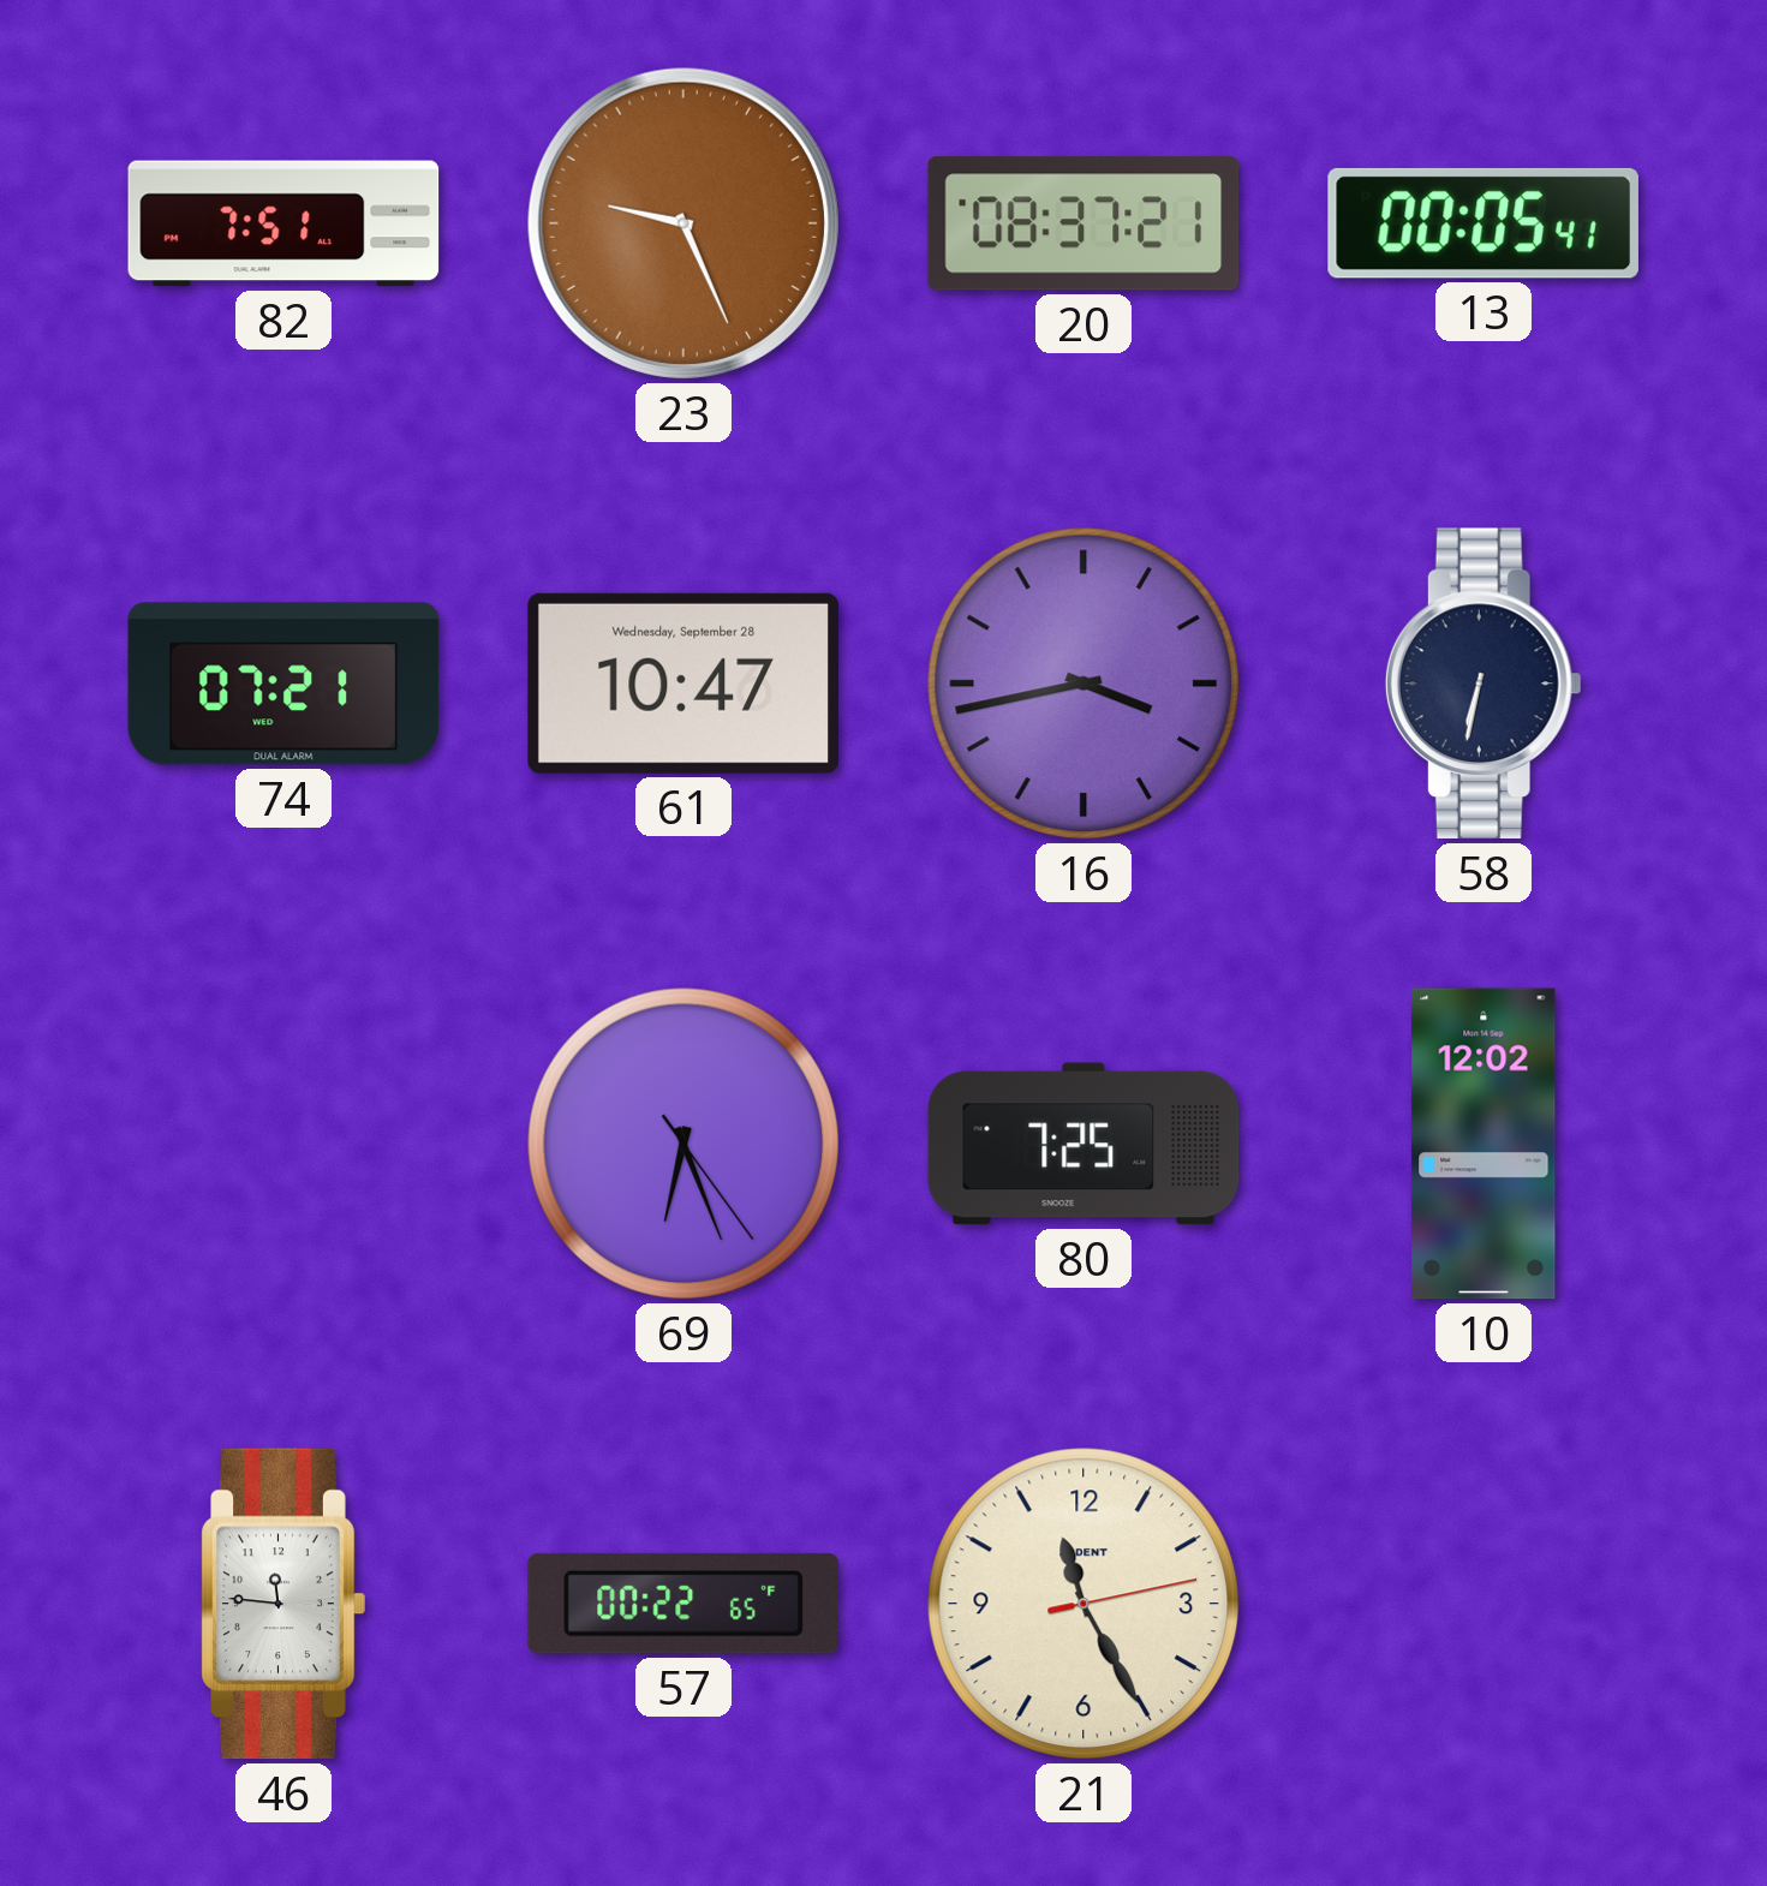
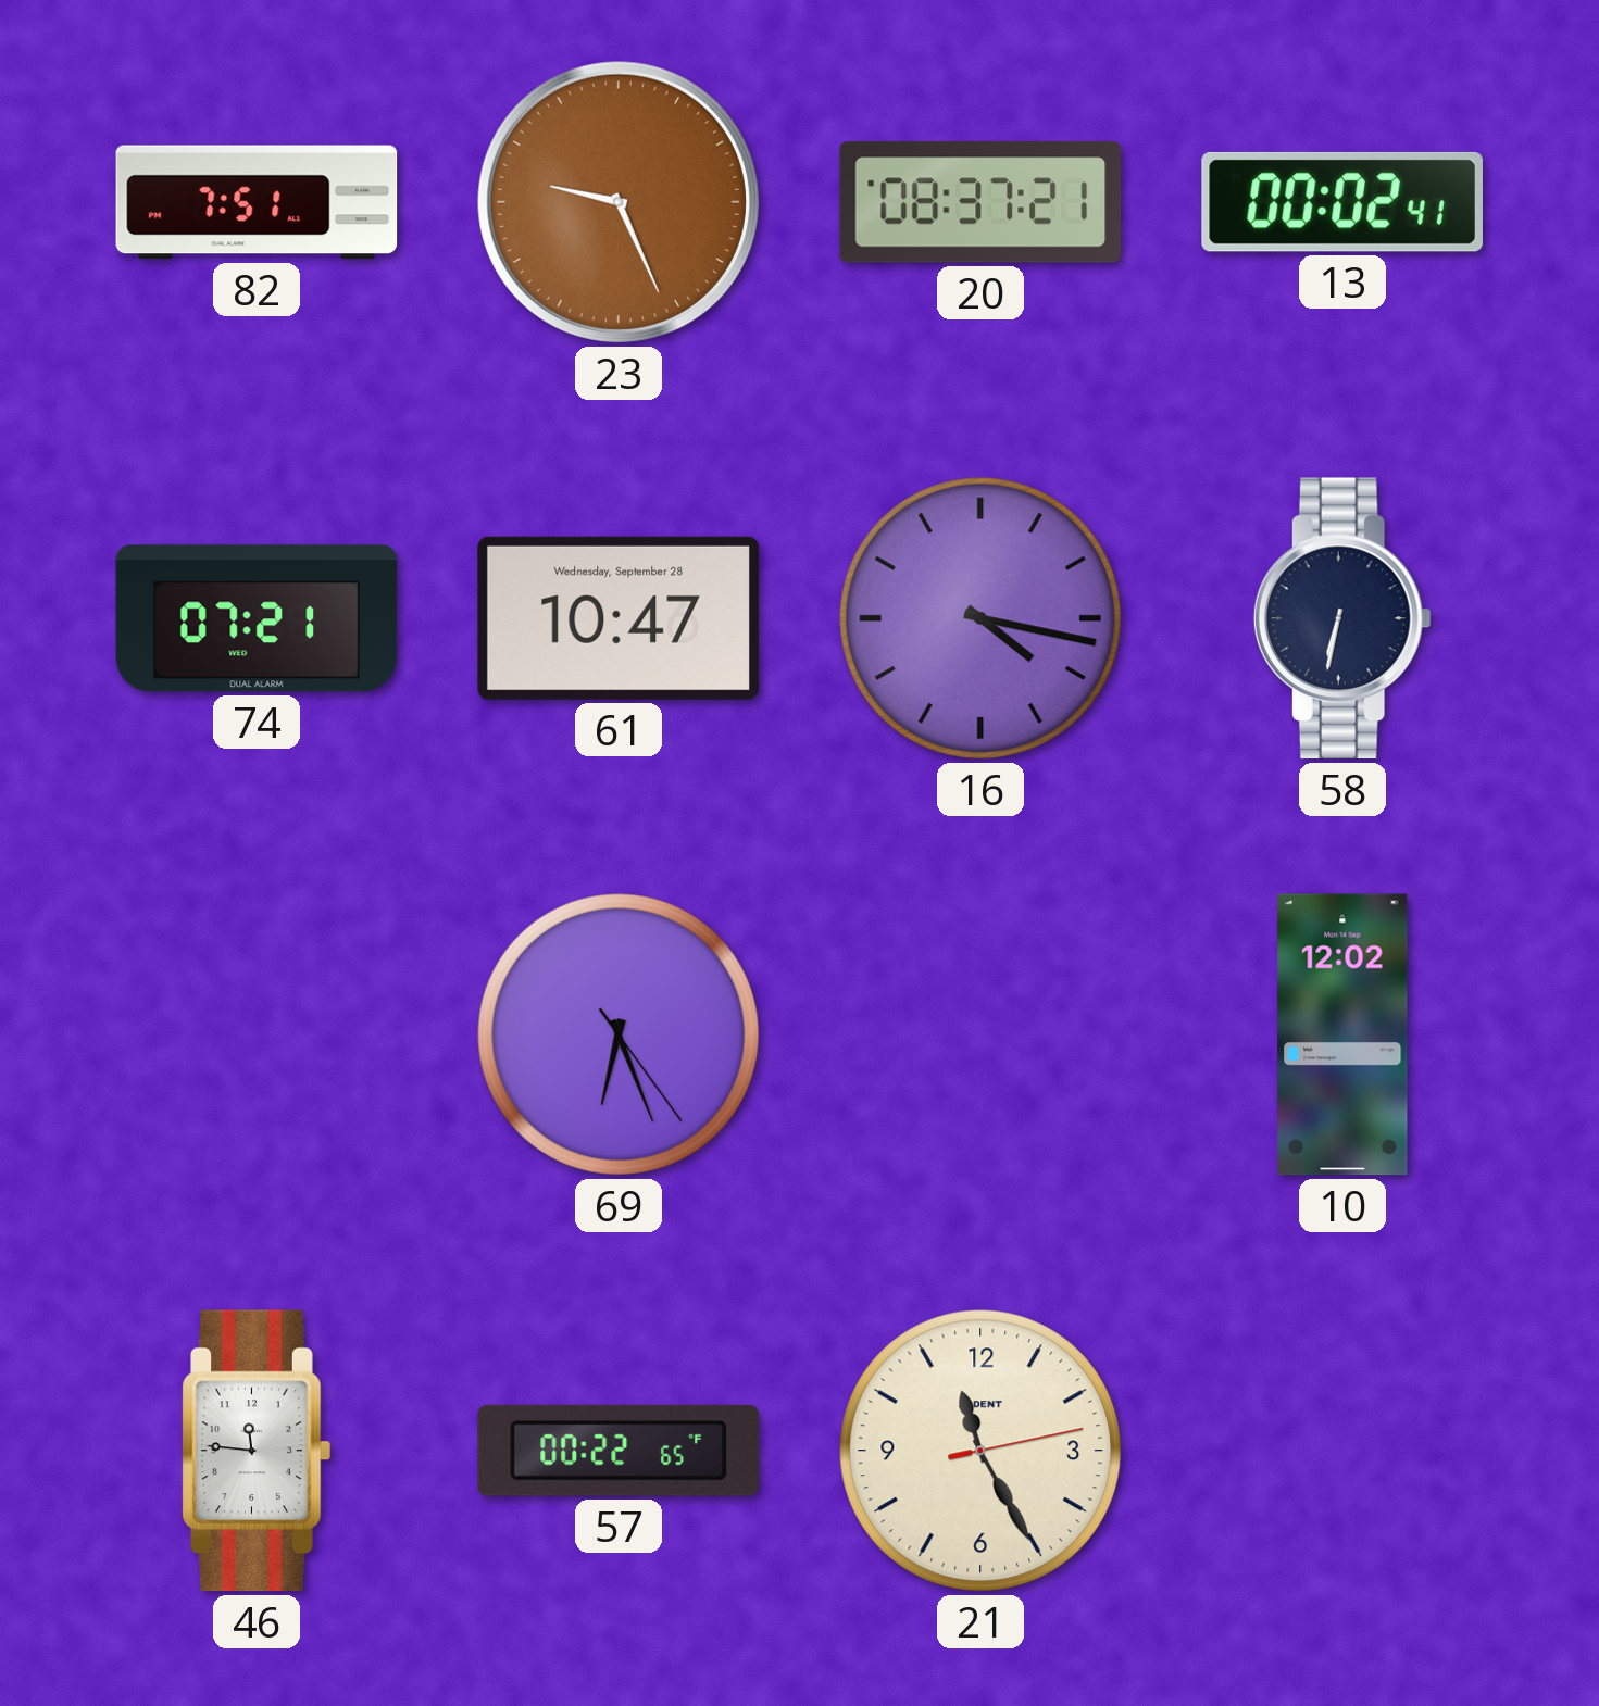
13: 00:05 -> 00:02
16: 3:43 -> 4:17
80: 7:25 -> none
